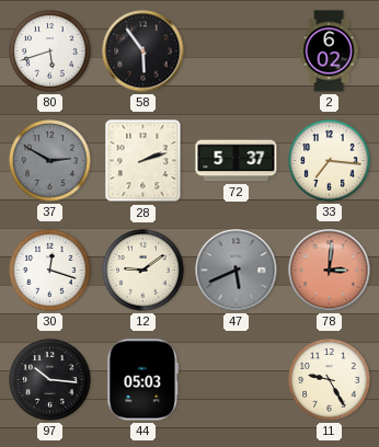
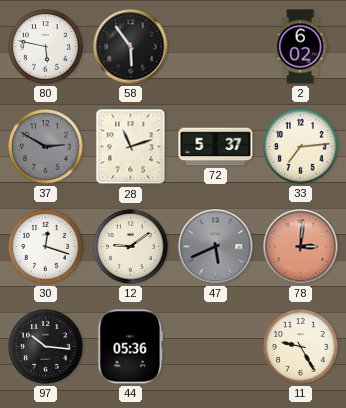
80: 5:42 -> 5:47
28: 2:12 -> 11:12
33: 7:16 -> 7:14
44: 05:03 -> 05:36
